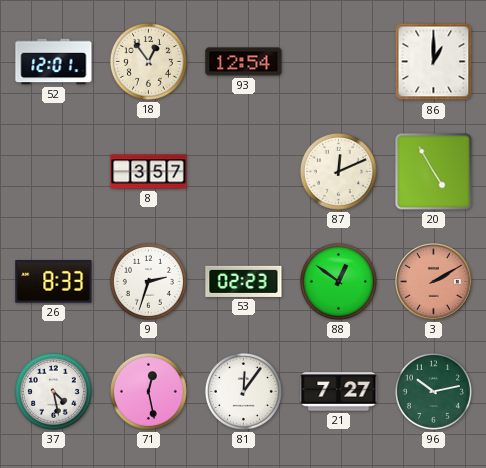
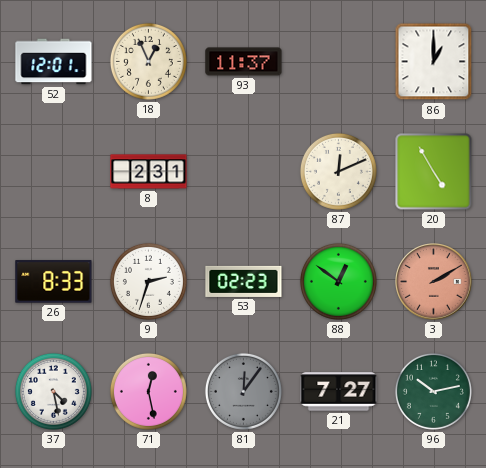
18: 12:54 -> 12:56
93: 12:54 -> 11:37
8: 3:57 -> 2:31
81 dial: white -> grey
